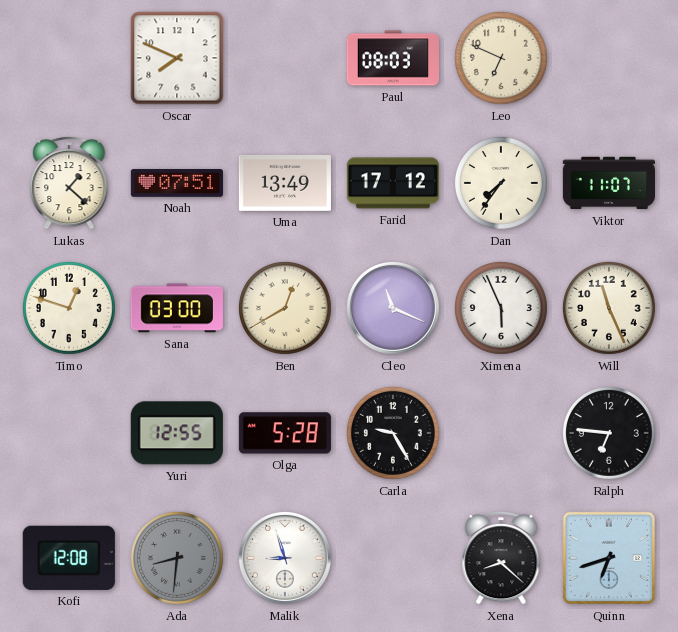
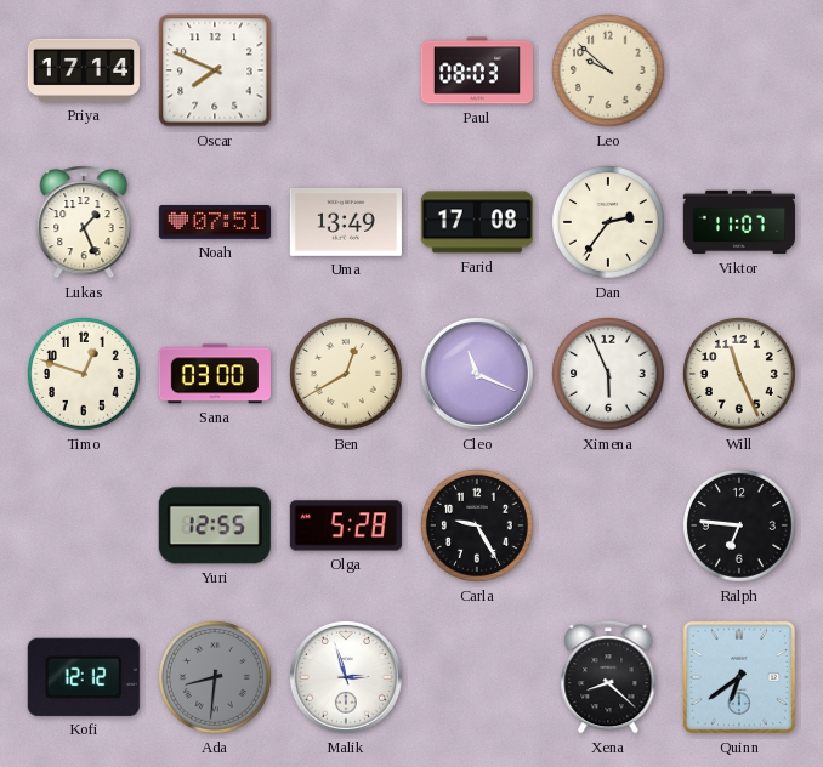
Priya: none -> 17:14
Leo: 6:49 -> 9:52
Lukas: 1:22 -> 1:26
Farid: 17:12 -> 17:08
Dan: 7:36 -> 2:36
Kofi: 12:08 -> 12:12
Malik: 8:57 -> 2:57
Quinn: 6:42 -> 6:39
